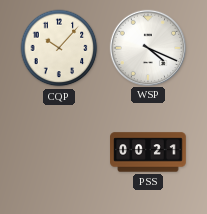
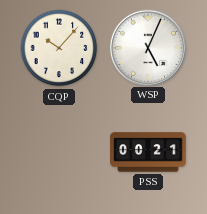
WSP: 4:19 -> 5:04
